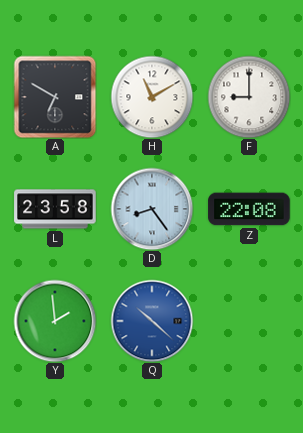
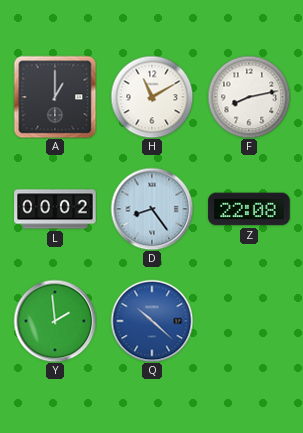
A: 6:50 -> 1:00
F: 9:00 -> 8:13
L: 23:58 -> 00:02
